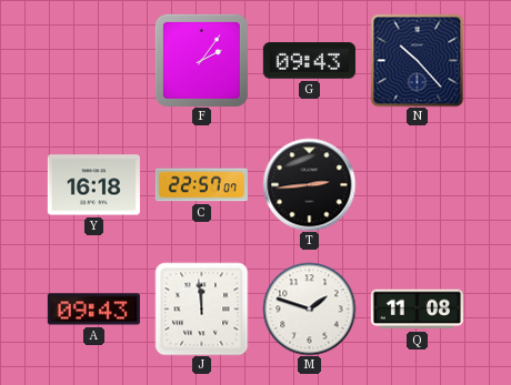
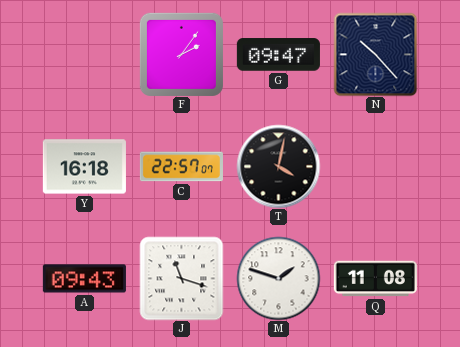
G: 09:43 -> 09:47
T: 2:44 -> 4:02
J: 11:59 -> 11:18
